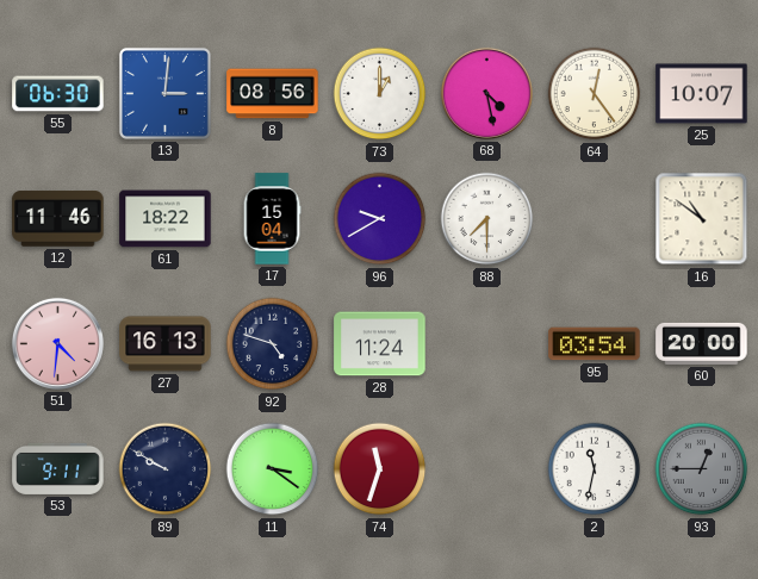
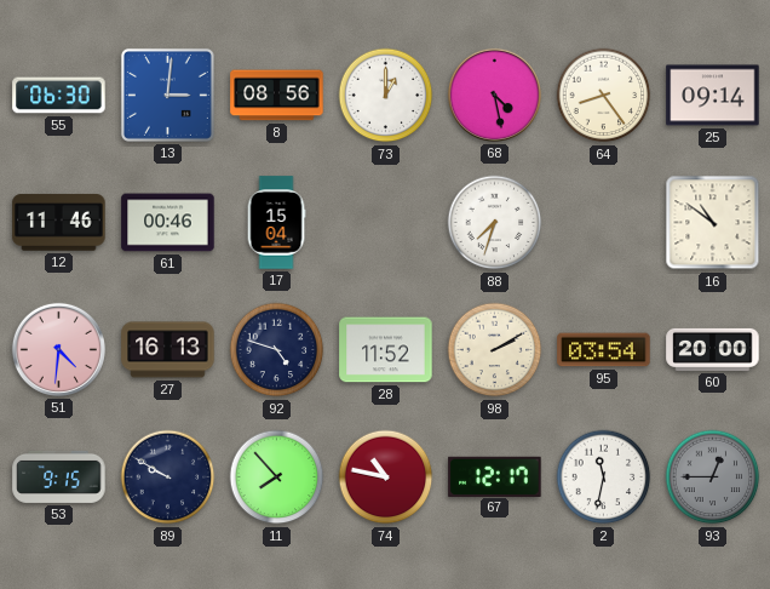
64: 12:24 -> 8:24
25: 10:07 -> 09:14
61: 18:22 -> 00:46
96: 9:40 -> none
88: 7:30 -> 7:33
28: 11:24 -> 11:52
98: none -> 2:10
53: 9:11 -> 9:15
11: 3:21 -> 7:53
74: 11:33 -> 10:47
67: none -> 12:17
